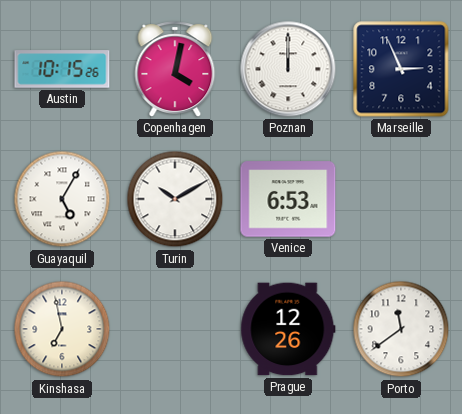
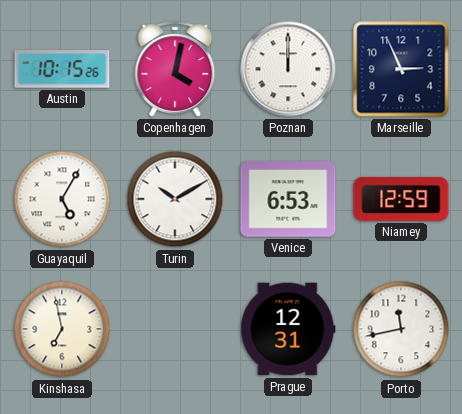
Niamey: none -> 12:59
Prague: 12:26 -> 12:31
Porto: 11:39 -> 11:43
